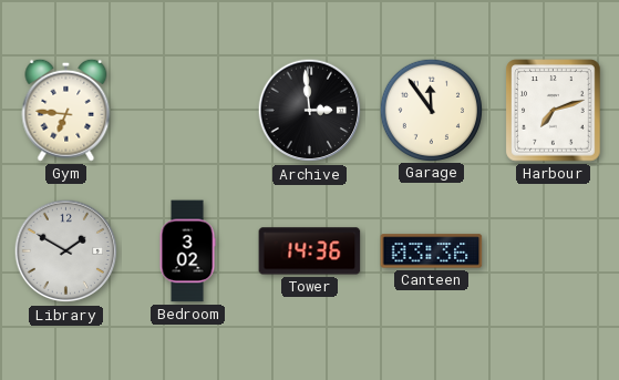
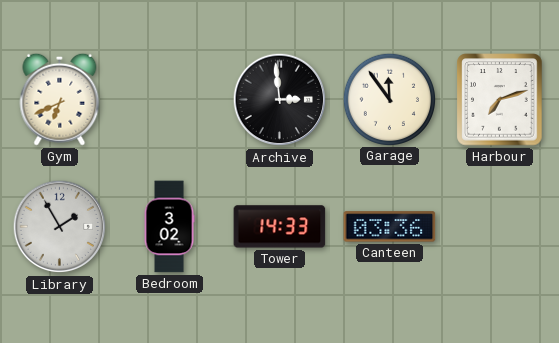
Gym: 6:46 -> 6:41
Library: 1:50 -> 1:55
Tower: 14:36 -> 14:33
